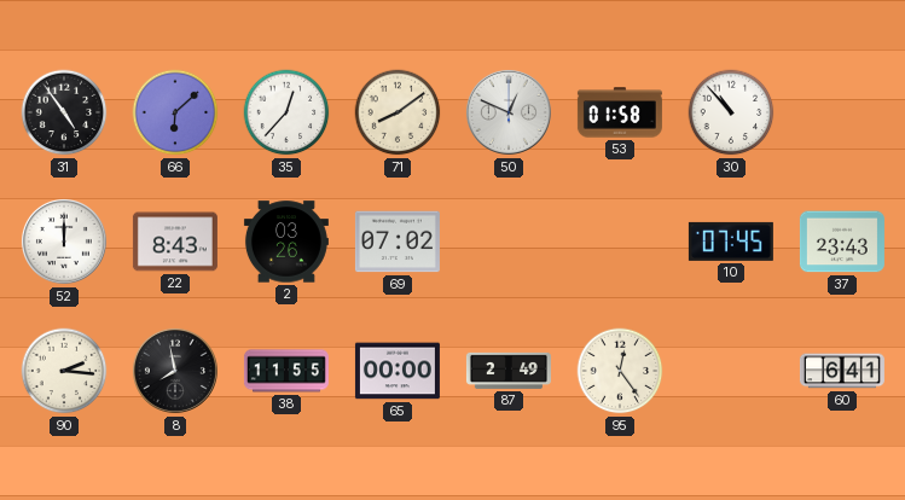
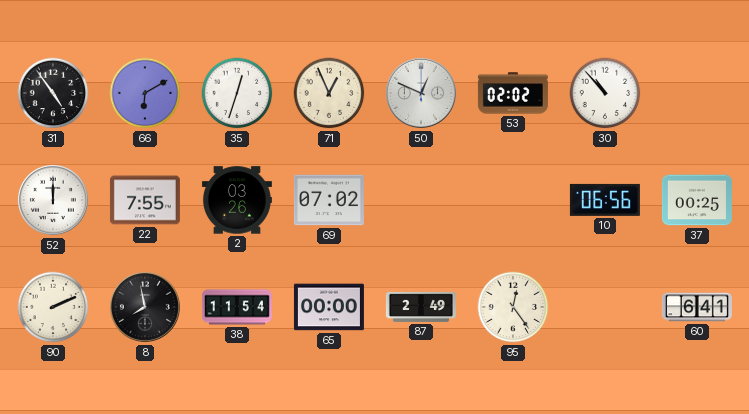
66: 6:08 -> 6:10
35: 12:37 -> 12:33
71: 8:09 -> 12:56
53: 01:58 -> 02:02
22: 8:43 -> 7:55
10: 07:45 -> 06:56
37: 23:43 -> 00:25
90: 2:16 -> 2:11
38: 11:55 -> 11:54
